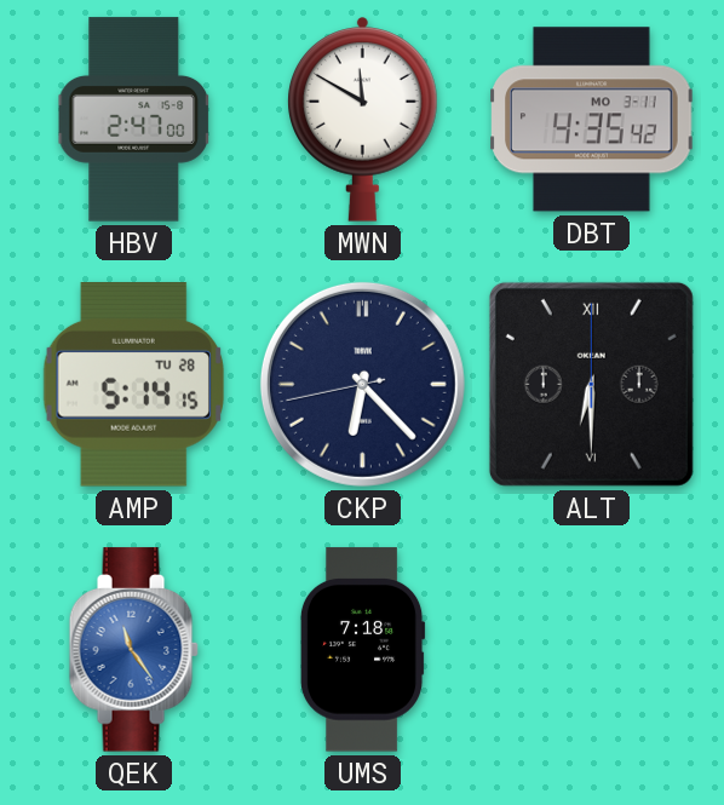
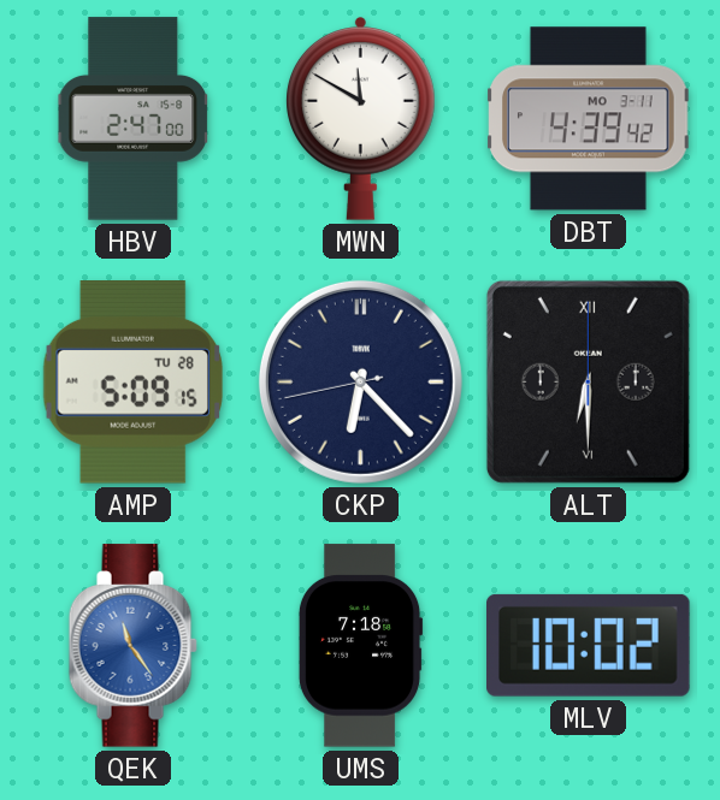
DBT: 4:35 -> 4:39
AMP: 5:14 -> 5:09
MLV: none -> 10:02
